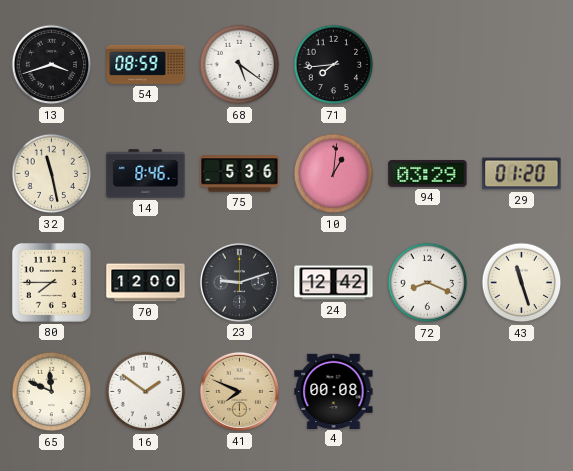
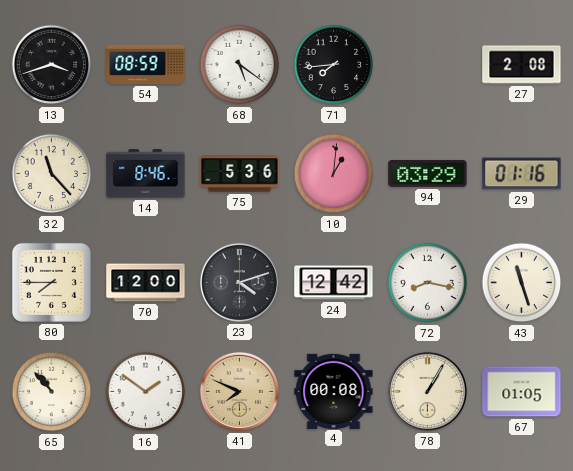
27: none -> 2:08
32: 11:28 -> 11:23
29: 01:20 -> 01:16
23: 9:12 -> 4:12
72: 8:19 -> 8:17
65: 11:49 -> 10:53
78: none -> 1:05
67: none -> 01:05
